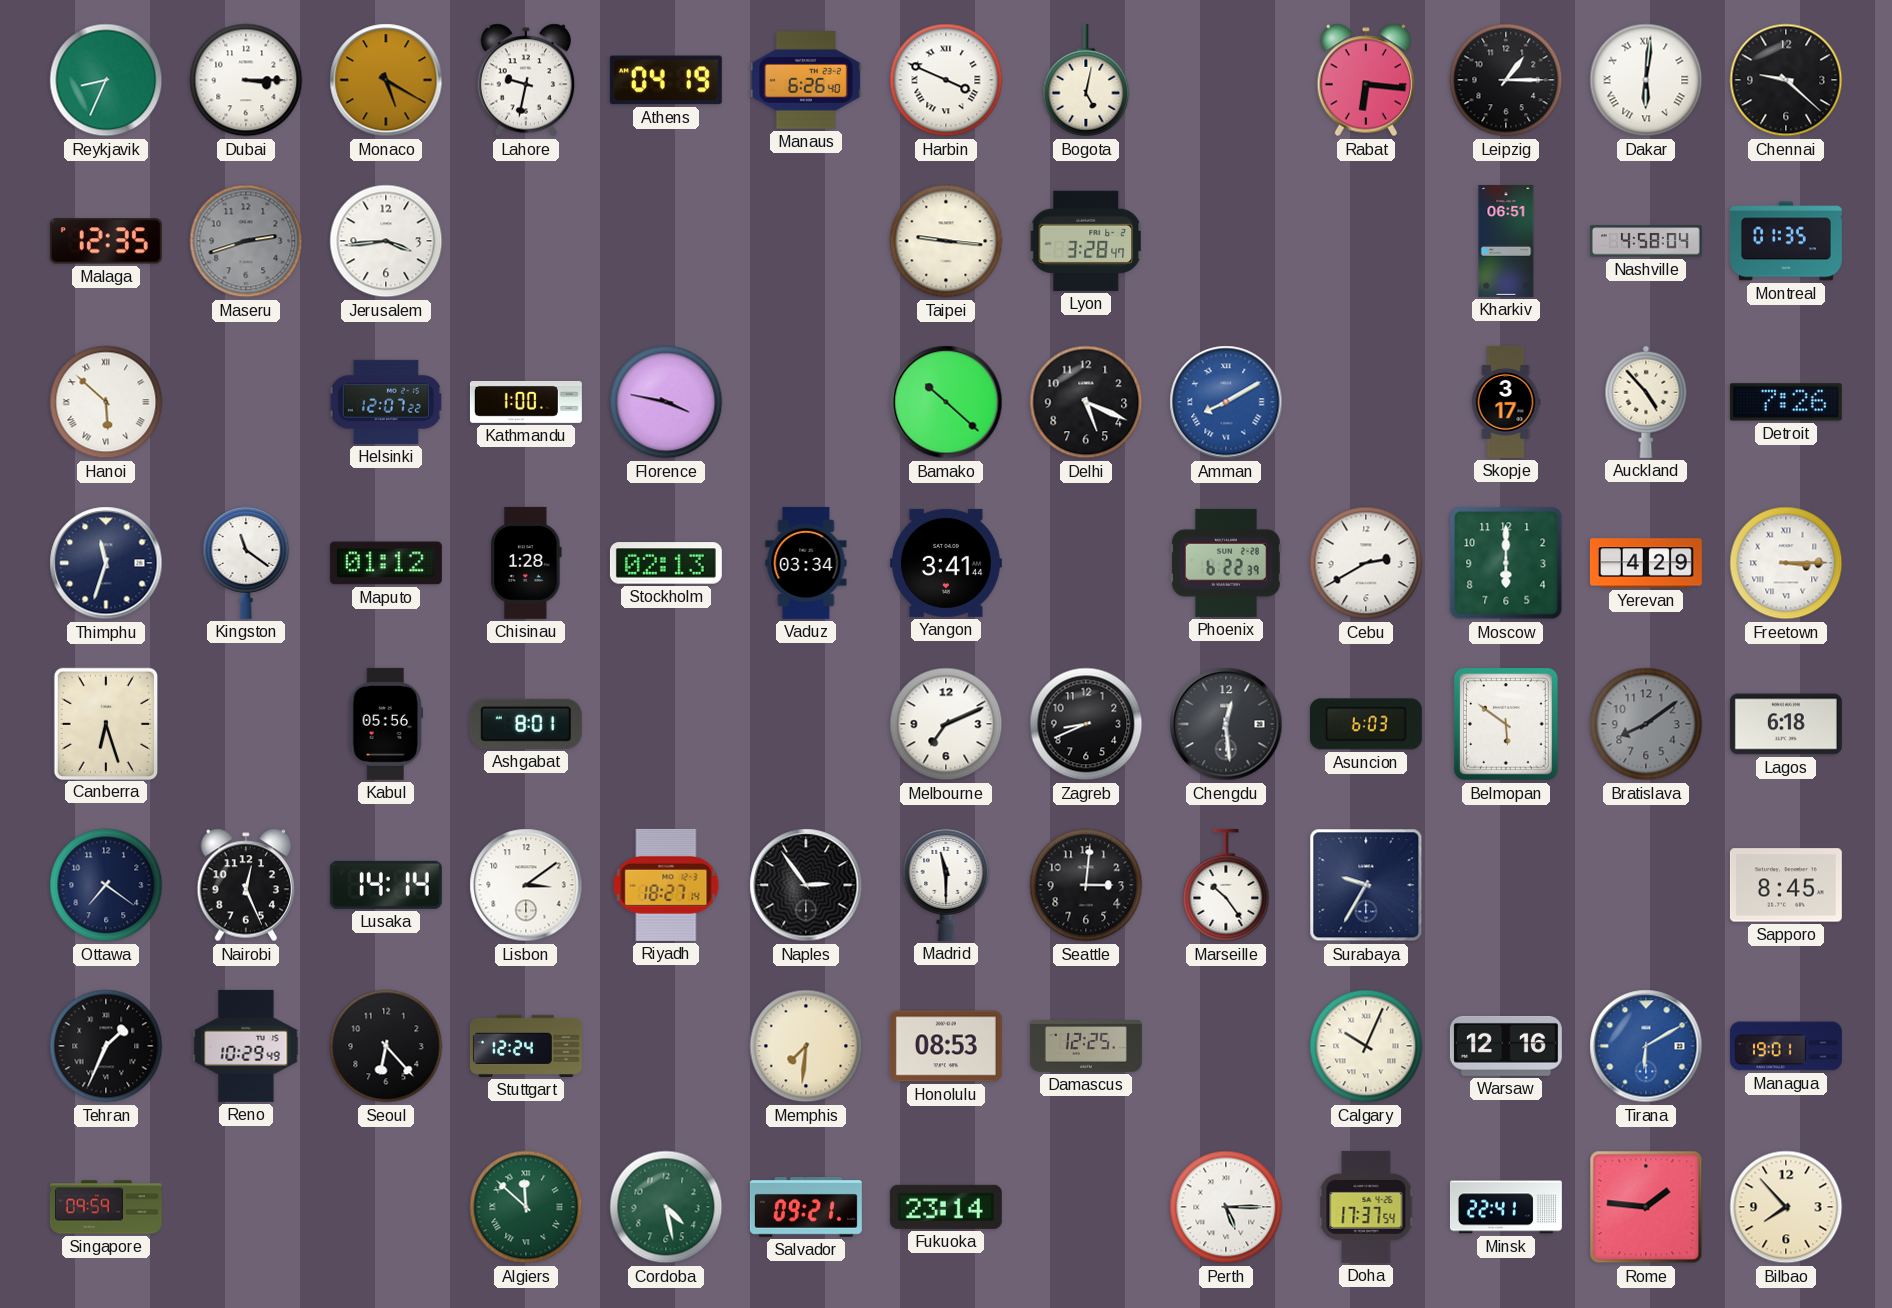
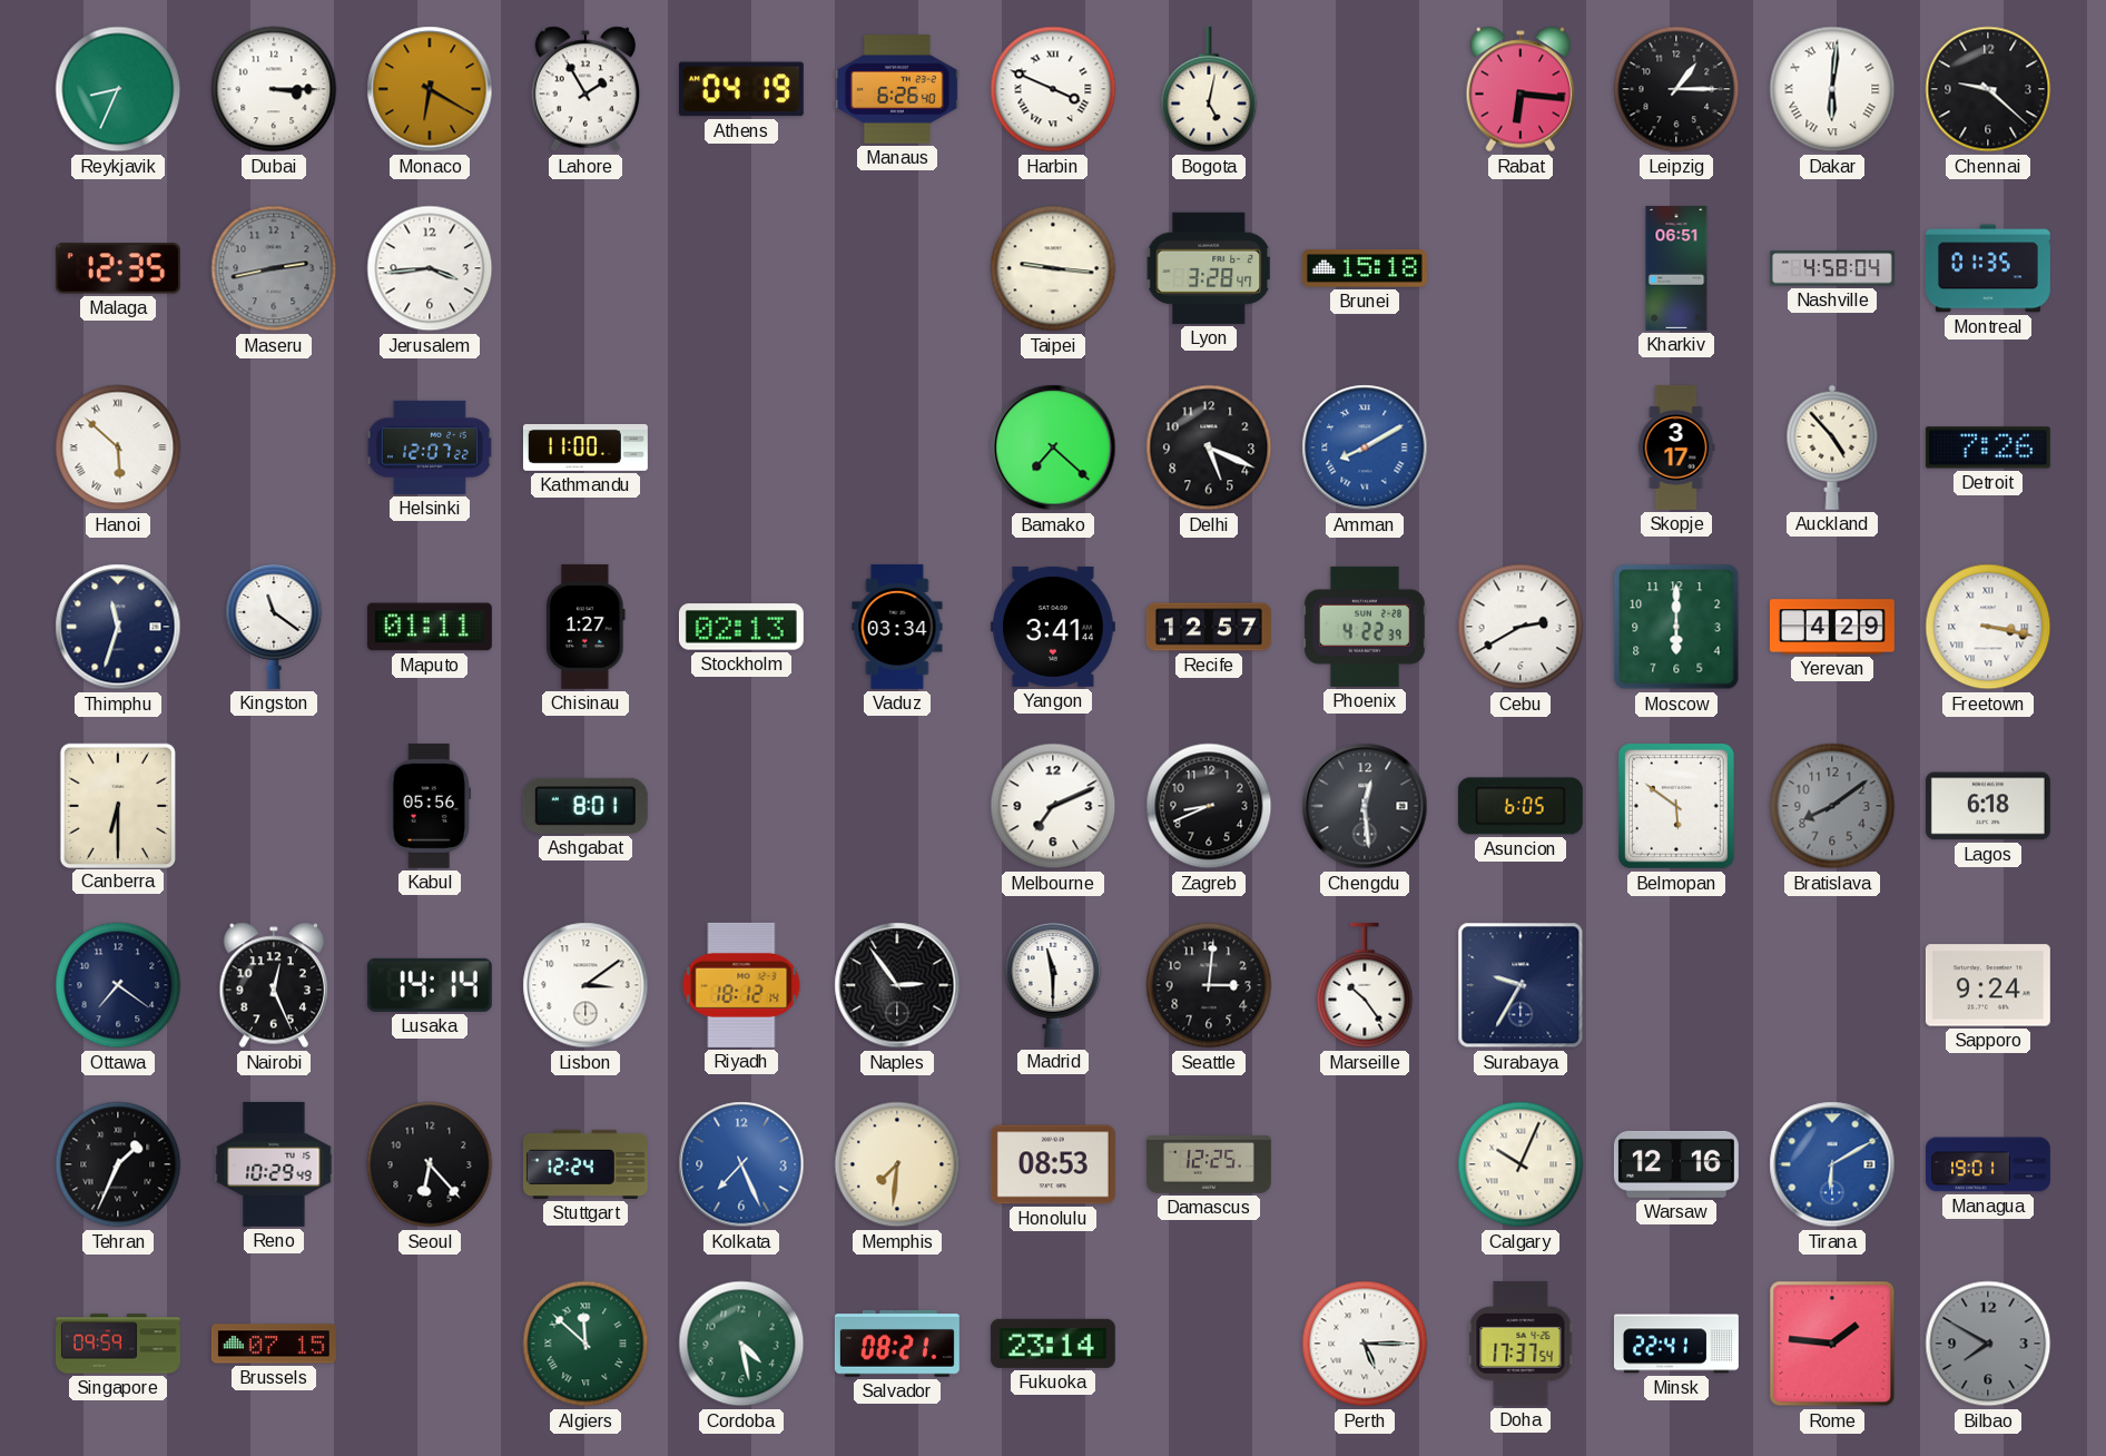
Monaco: 5:20 -> 6:20
Lahore: 9:32 -> 1:55
Maseru: 2:42 -> 2:43
Brunei: none -> 15:18
Kathmandu: 1:00 -> 11:00
Florence: 3:47 -> none
Bamako: 10:22 -> 7:22
Maputo: 01:12 -> 01:11
Chisinau: 1:28 -> 1:27
Recife: none -> 12:57
Phoenix: 6:22 -> 4:22
Freetown: 3:15 -> 3:17
Canberra: 6:27 -> 6:30
Asuncion: 6:03 -> 6:05
Riyadh: 18:27 -> 18:12
Sapporo: 8:45 -> 9:24
Kolkata: none -> 7:26
Brussels: none -> 07:15
Salvador: 09:21 -> 08:21
Bilbao: 7:53 -> 7:50
Bilbao dial: cream -> grey
